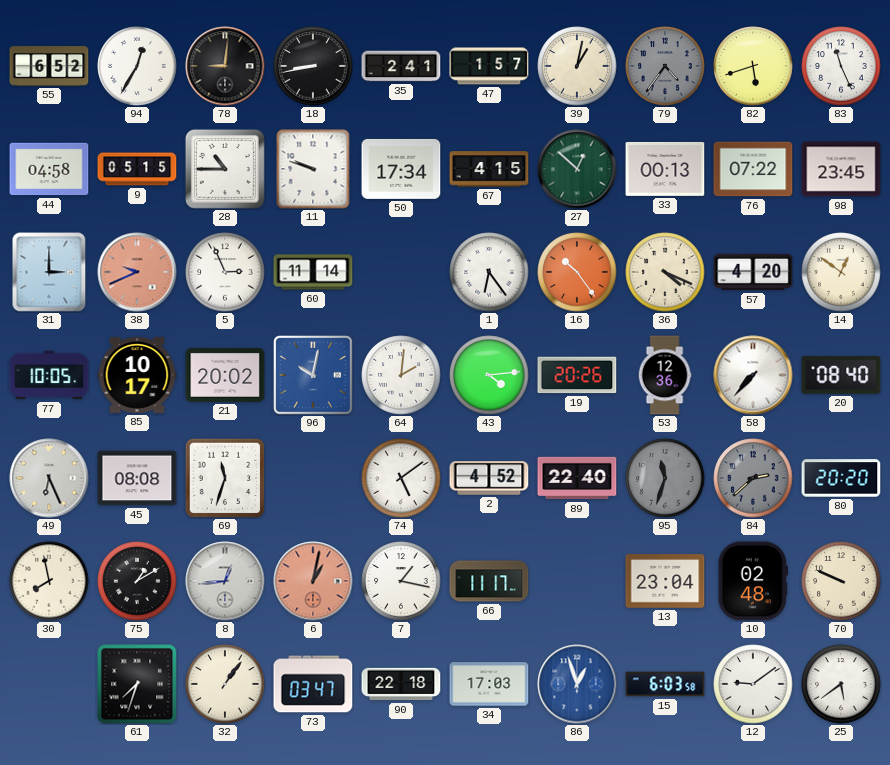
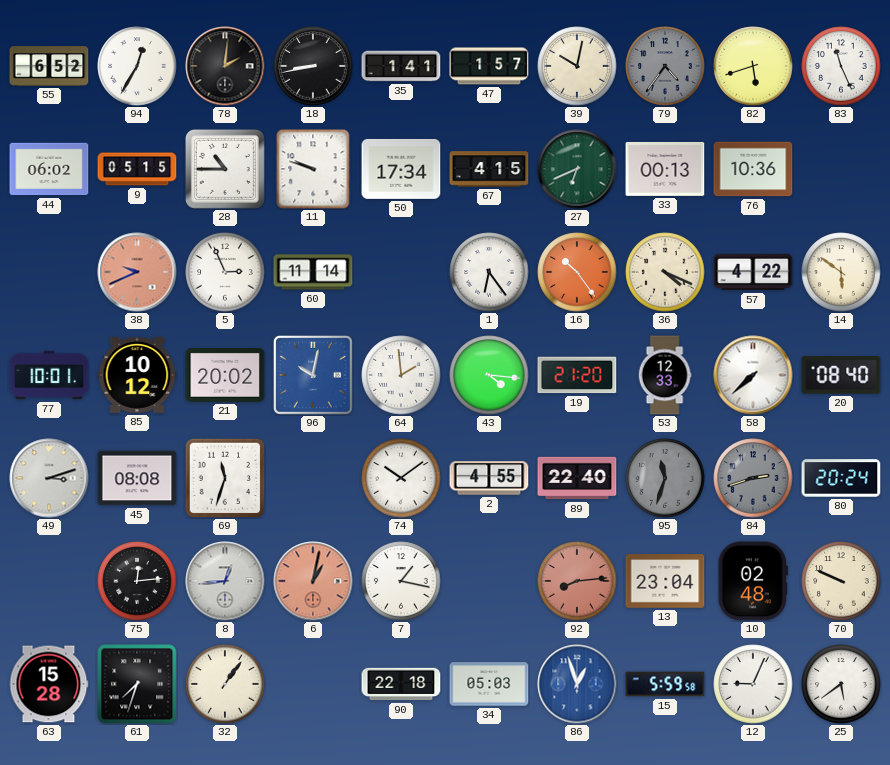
78: 9:01 -> 2:01
35: 2:41 -> 1:41
39: 1:02 -> 10:02
44: 04:58 -> 06:02
27: 12:52 -> 6:41
76: 07:22 -> 10:36
98: 23:45 -> none
31: 3:00 -> none
57: 4:20 -> 4:22
14: 12:51 -> 5:51
77: 10:05 -> 10:01
85: 10:17 -> 10:12
64: 2:01 -> 1:59
43: 4:14 -> 4:16
19: 20:26 -> 21:20
53: 12:36 -> 12:33
58: 7:37 -> 7:38
49: 6:26 -> 3:12
74: 5:09 -> 10:09
2: 4:52 -> 4:55
84: 2:38 -> 2:42
80: 20:20 -> 20:24
30: 7:58 -> none
75: 1:10 -> 12:14
66: 11:17 -> none
92: none -> 8:14
63: none -> 15:28
73: 03:47 -> none
34: 17:03 -> 05:03
15: 6:03 -> 5:59
12: 9:09 -> 9:04
